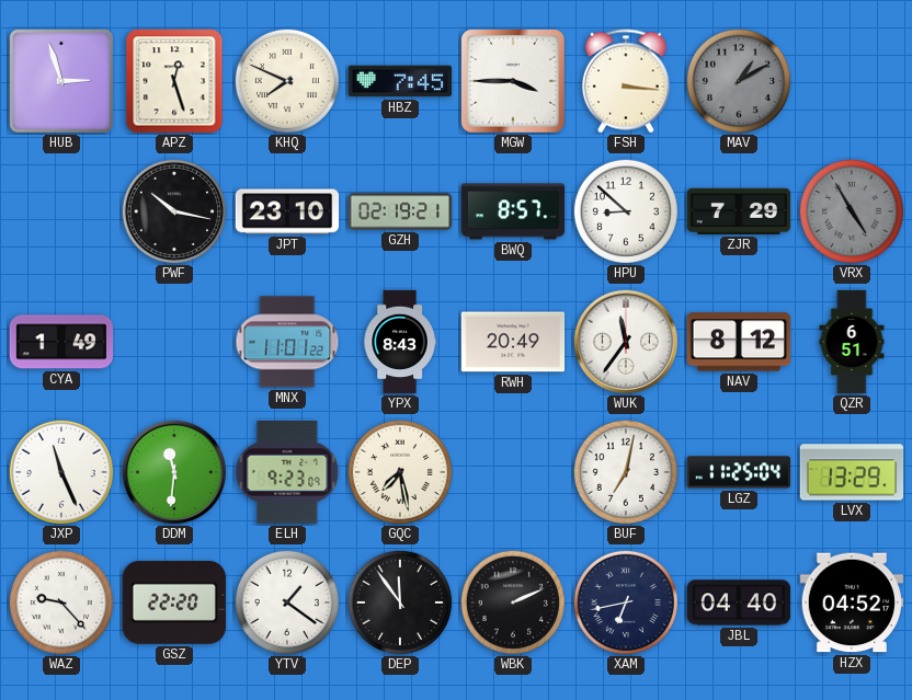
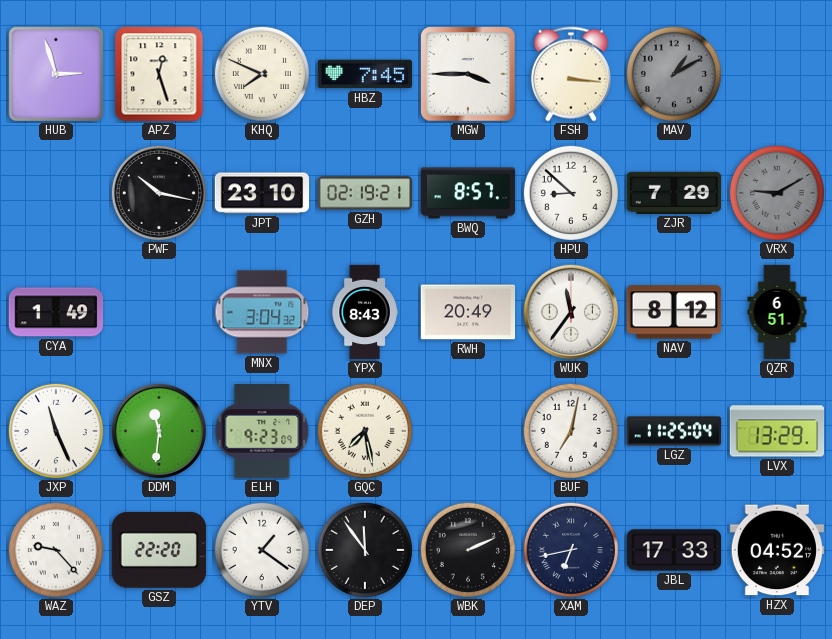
VRX: 4:55 -> 9:10
MNX: 11:01 -> 3:04
JBL: 04:40 -> 17:33
